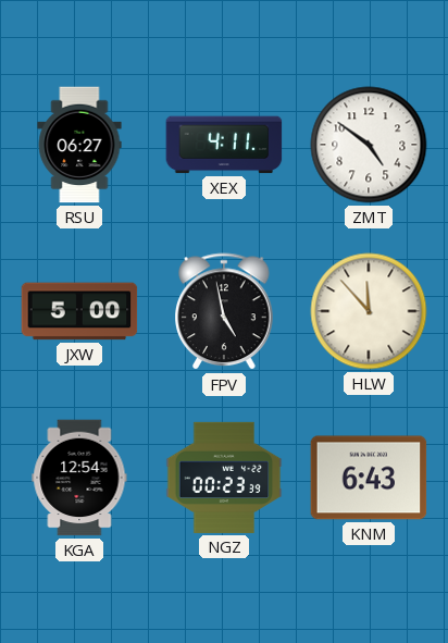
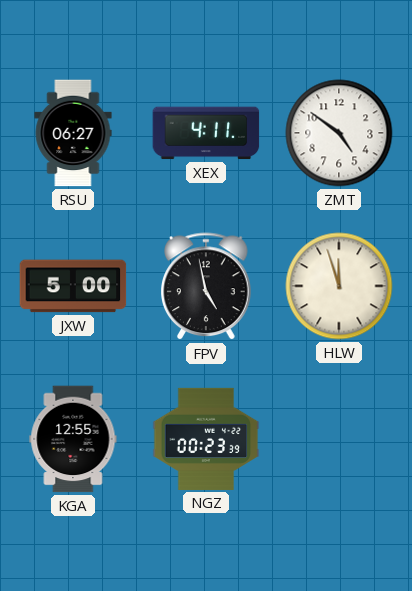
HLW: 11:53 -> 11:57
KGA: 12:54 -> 12:55
KNM: 6:43 -> none
